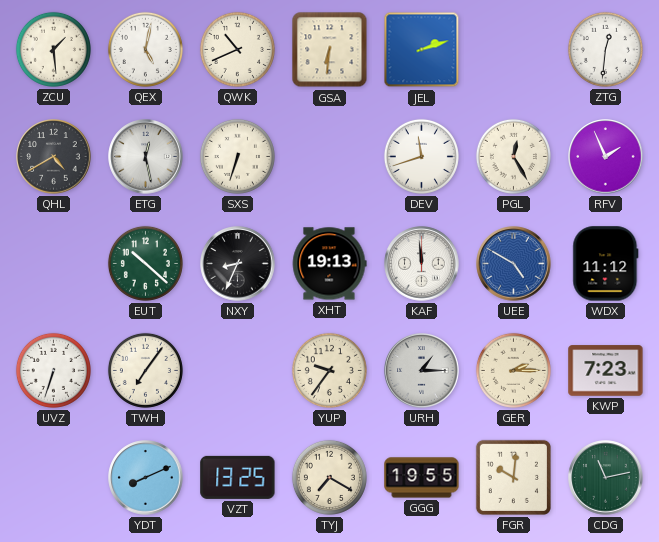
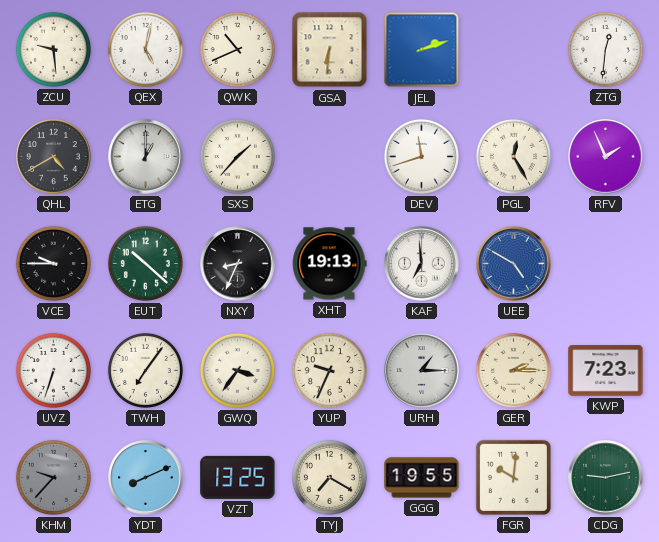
ZCU: 1:29 -> 9:29
ETG: 12:28 -> 1:00
SXS: 6:33 -> 1:37
VCE: none -> 9:45
KAF: 11:59 -> 6:59
WDX: 11:12 -> none
GWQ: none -> 3:36
YUP: 9:36 -> 9:34
KHM: none -> 9:37
CDG: 11:13 -> 9:13
